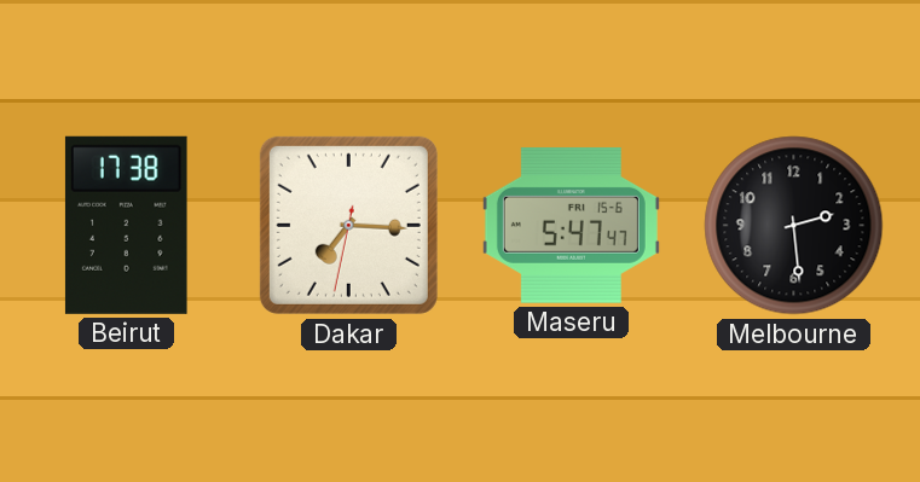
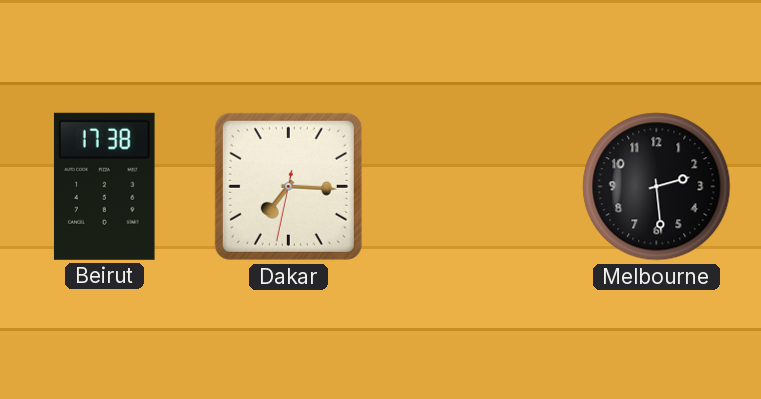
Maseru: 5:47 -> none
